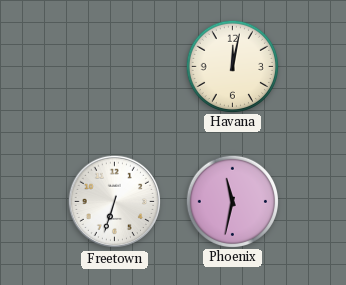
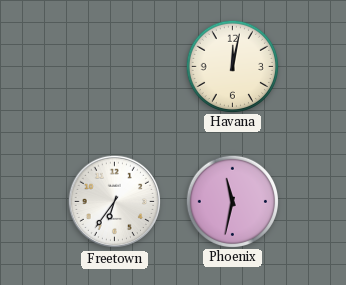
Freetown: 6:33 -> 6:36
